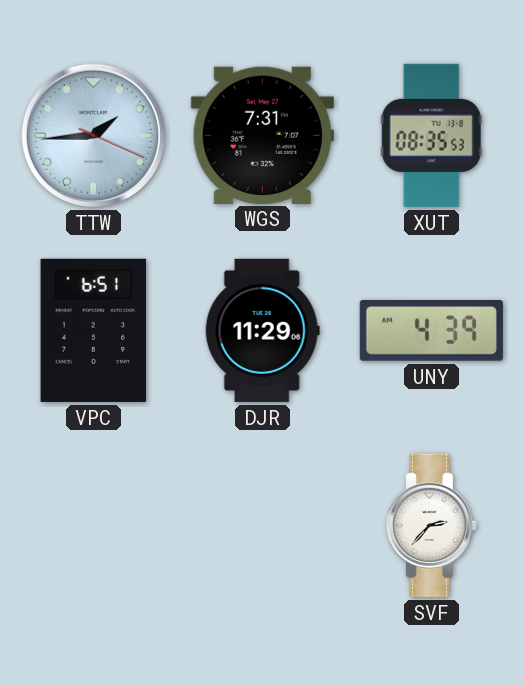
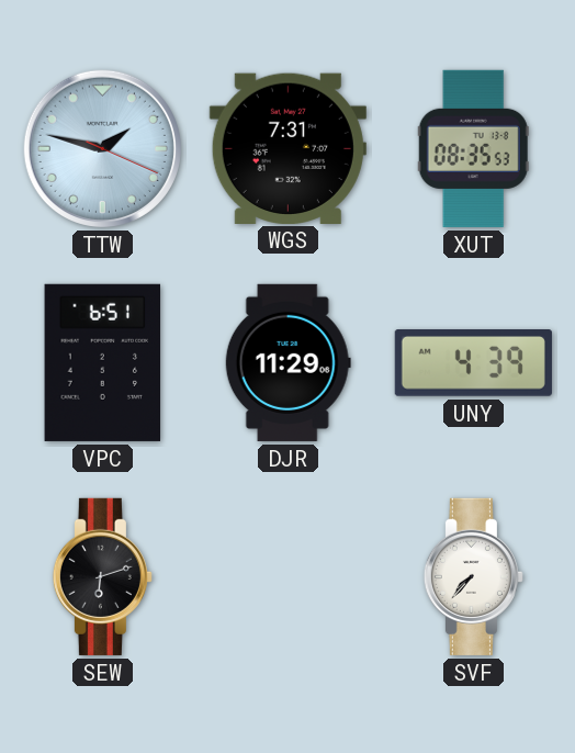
TTW: 1:44 -> 1:47
SEW: none -> 6:12
SVF: 2:37 -> 7:37
